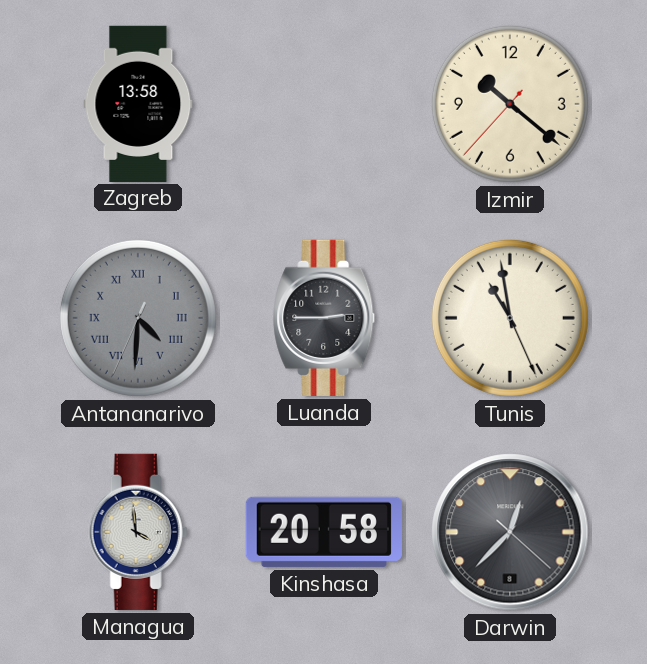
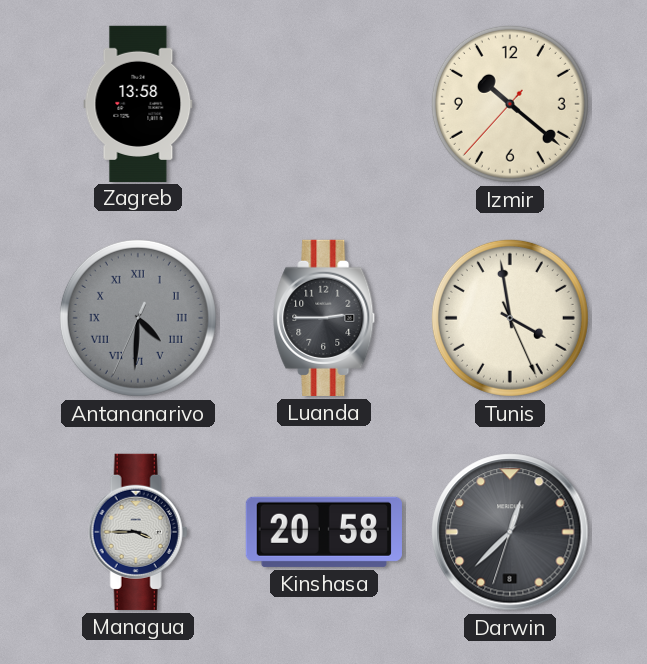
Tunis: 10:58 -> 3:58
Managua: 3:59 -> 3:45
Darwin: 12:37:22 -> 12:37:33
